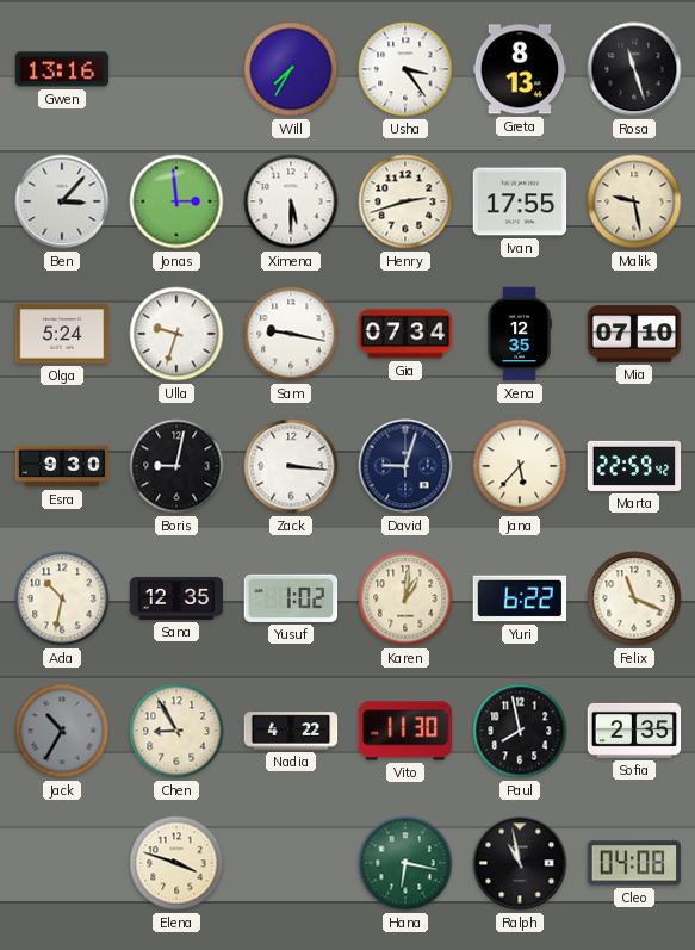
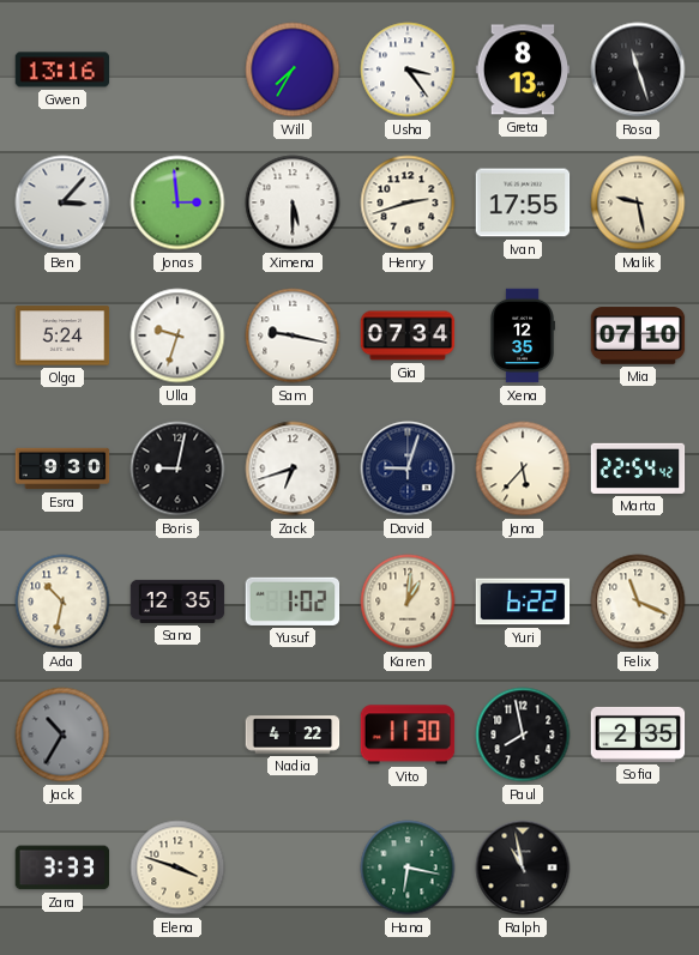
Zack: 3:16 -> 6:42
Marta: 22:59 -> 22:54
Chen: 8:55 -> none
Zara: none -> 3:33
Cleo: 04:08 -> none
